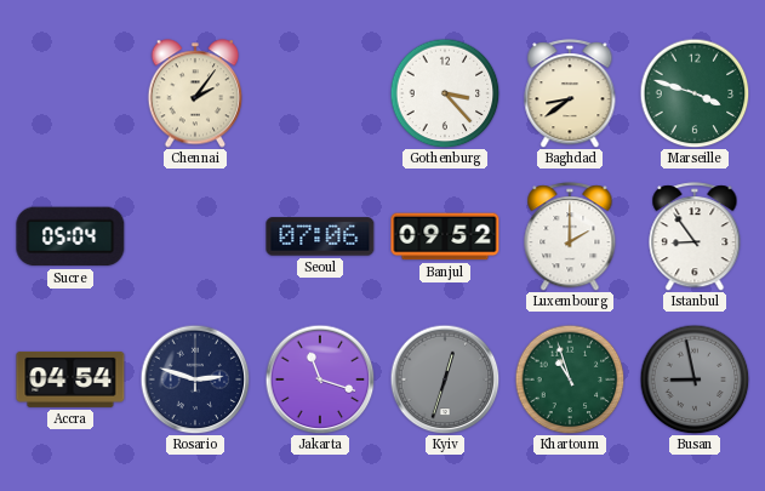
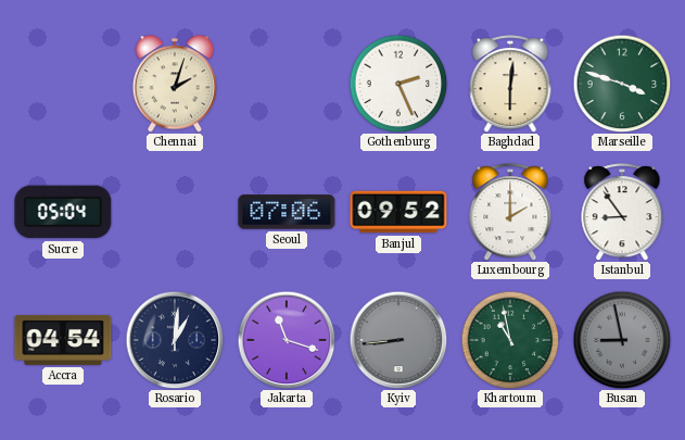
Chennai: 2:06 -> 2:03
Gothenburg: 3:23 -> 2:26
Baghdad: 8:39 -> 6:01
Rosario: 2:48 -> 1:01
Kyiv: 12:33 -> 8:44
Khartoum: 10:57 -> 10:58
